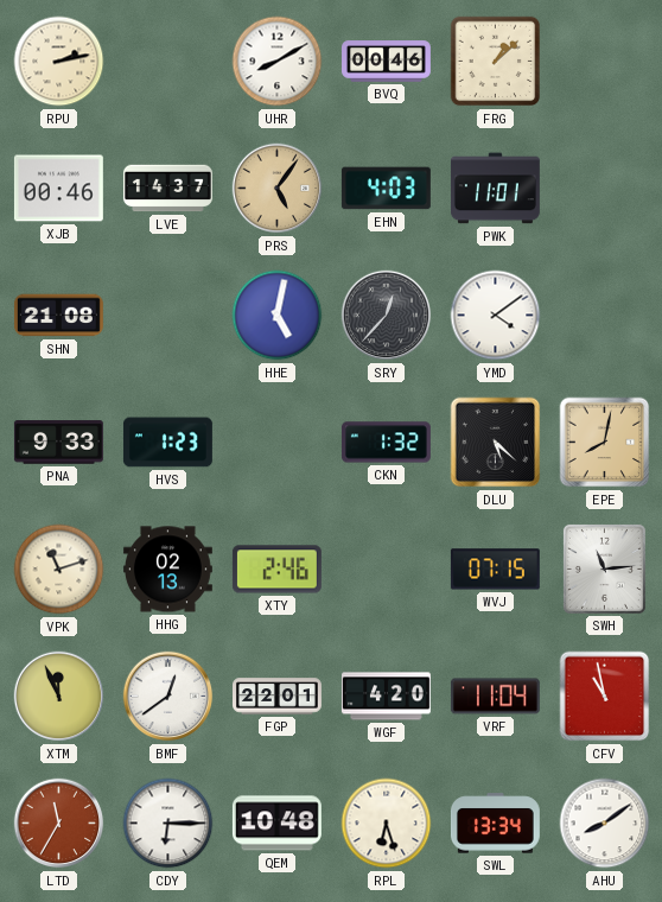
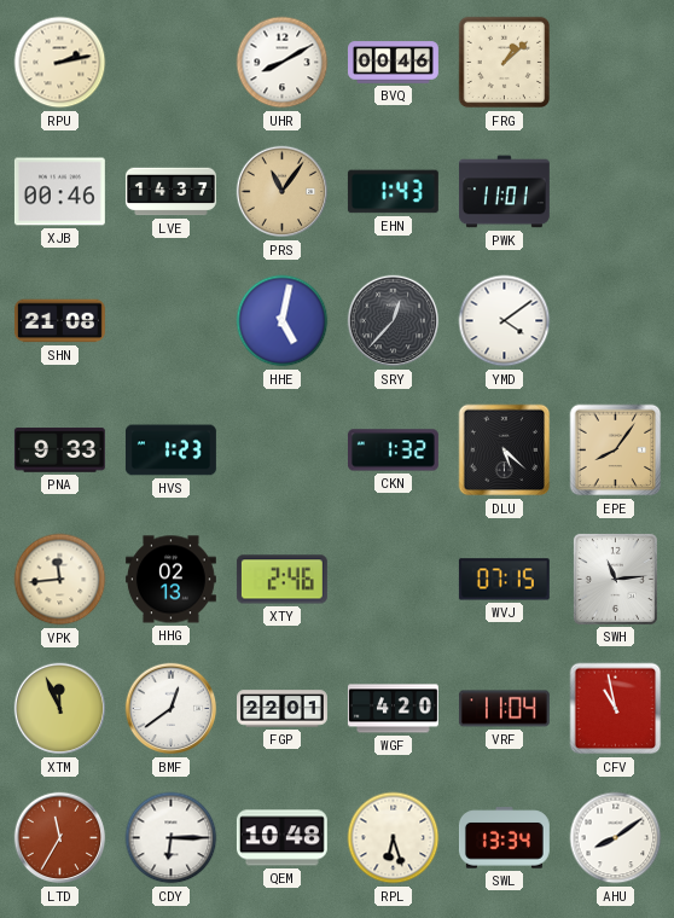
PRS: 5:06 -> 11:06
EHN: 4:03 -> 1:43
EPE: 8:02 -> 8:06
VPK: 11:12 -> 11:44
